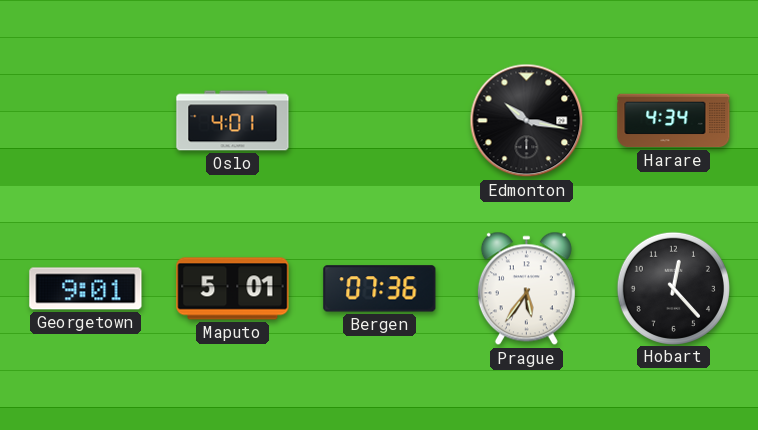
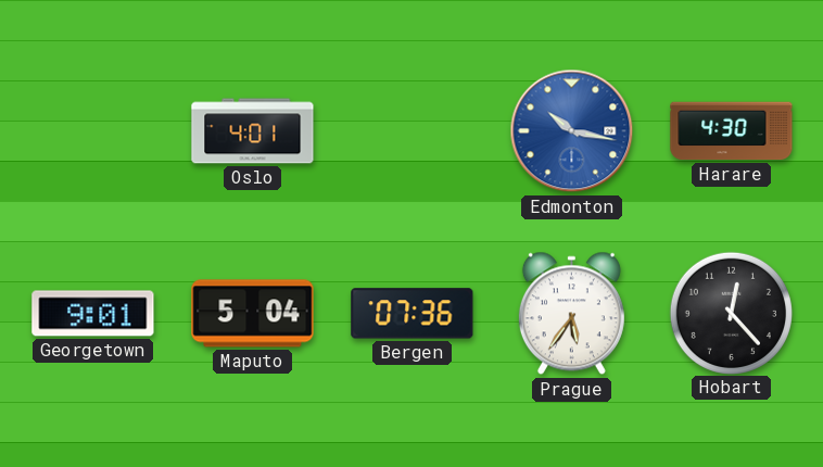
Edmonton dial: black -> blue
Harare: 4:34 -> 4:30
Maputo: 5:01 -> 5:04
